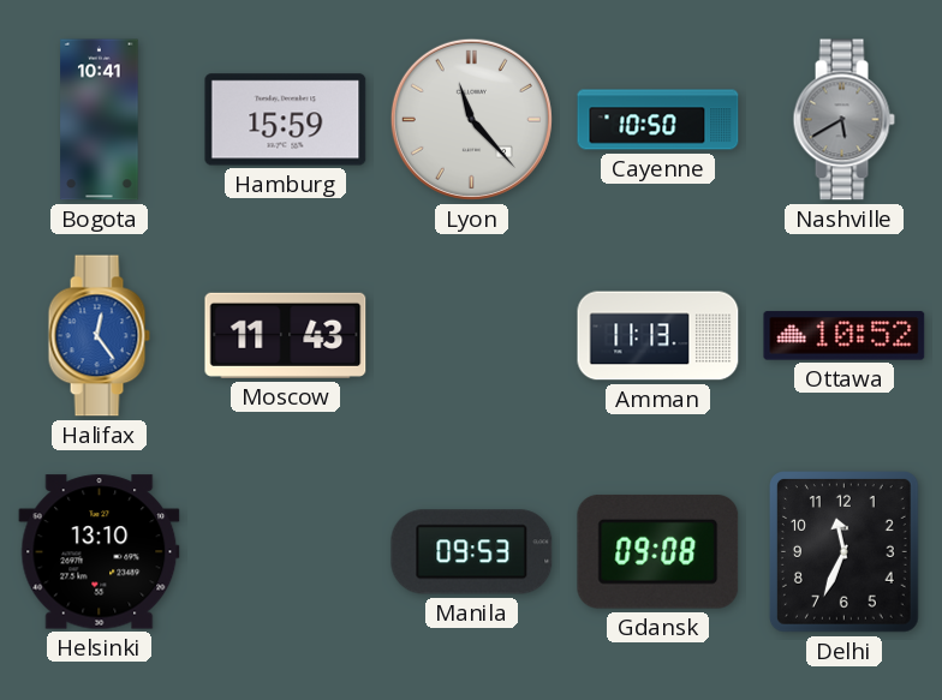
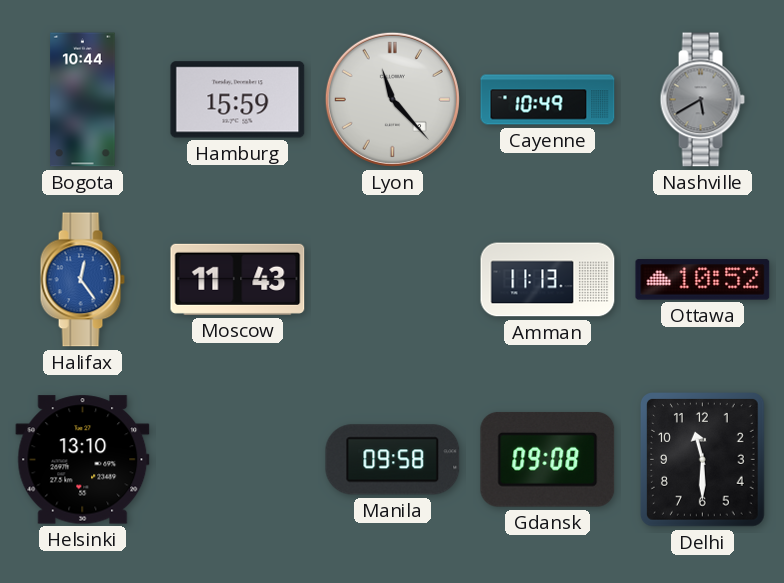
Bogota: 10:41 -> 10:44
Cayenne: 10:50 -> 10:49
Manila: 09:53 -> 09:58
Delhi: 11:34 -> 11:30
